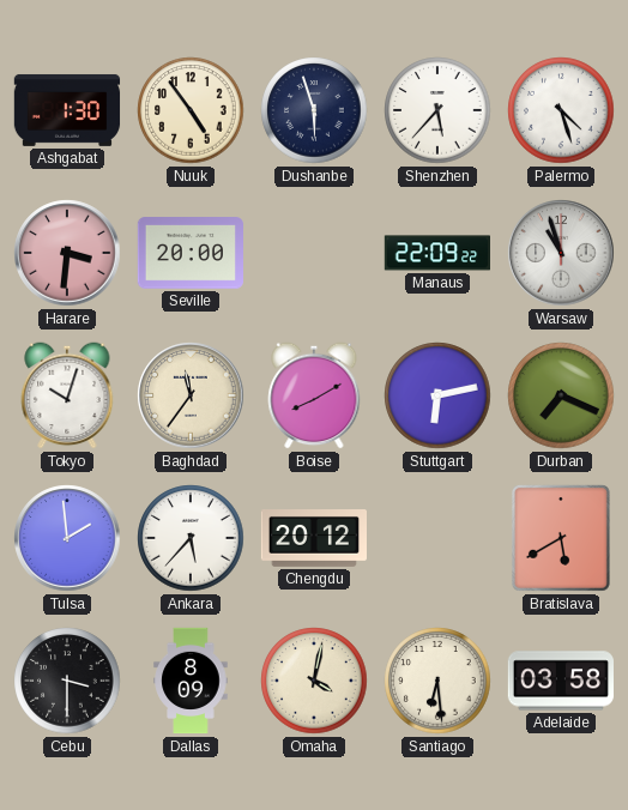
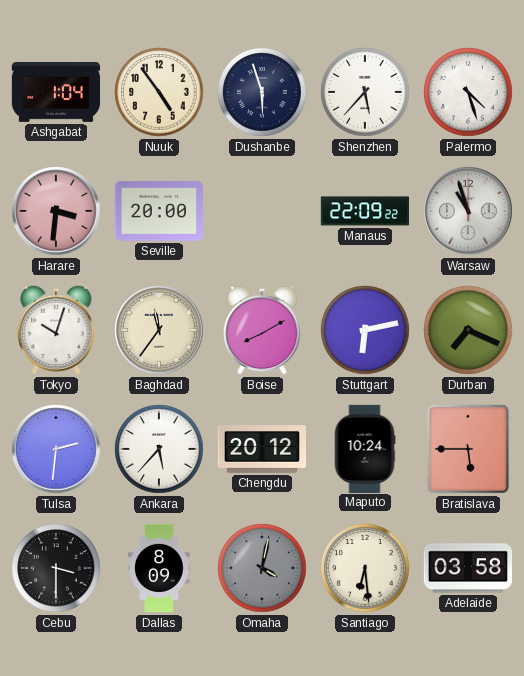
Ashgabat: 1:30 -> 1:04
Tulsa: 1:59 -> 2:31
Maputo: none -> 10:24
Bratislava: 5:40 -> 5:45
Omaha dial: cream -> grey
